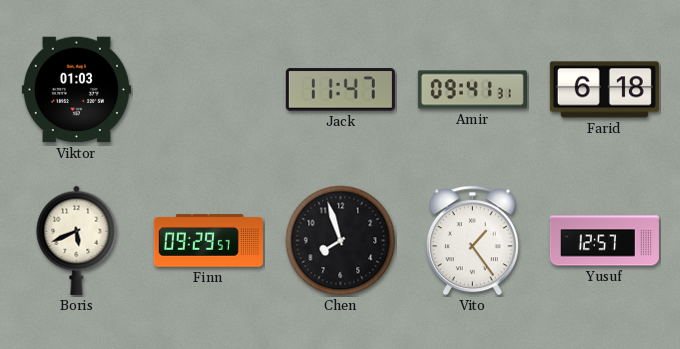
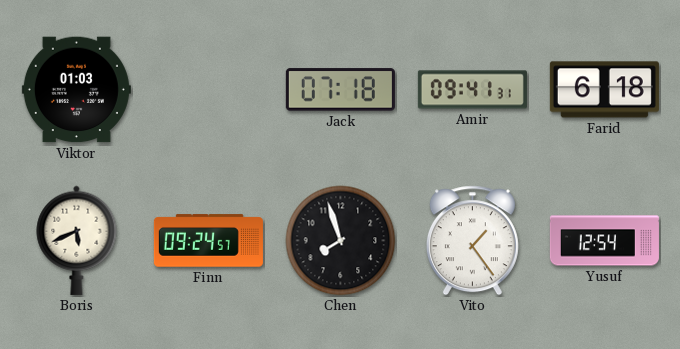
Jack: 11:47 -> 07:18
Finn: 09:29 -> 09:24
Yusuf: 12:57 -> 12:54
